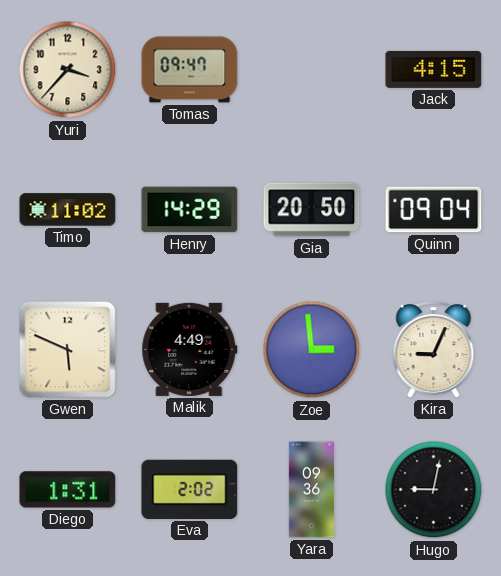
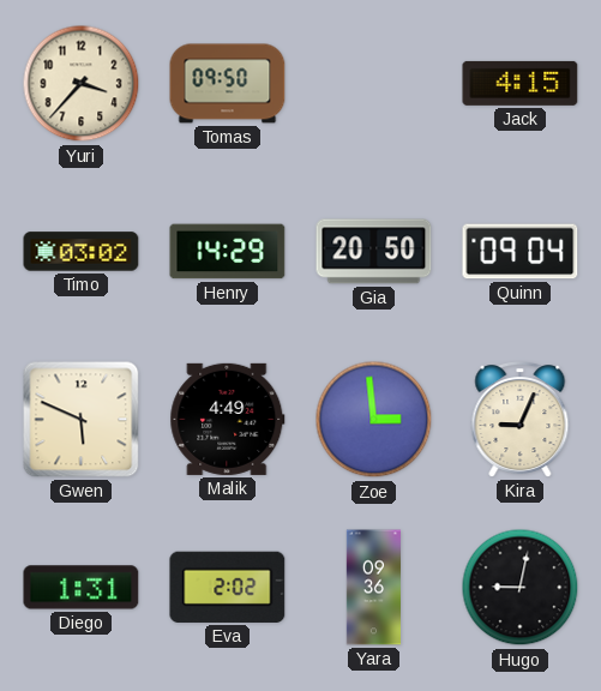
Tomas: 09:47 -> 09:50
Timo: 11:02 -> 03:02
